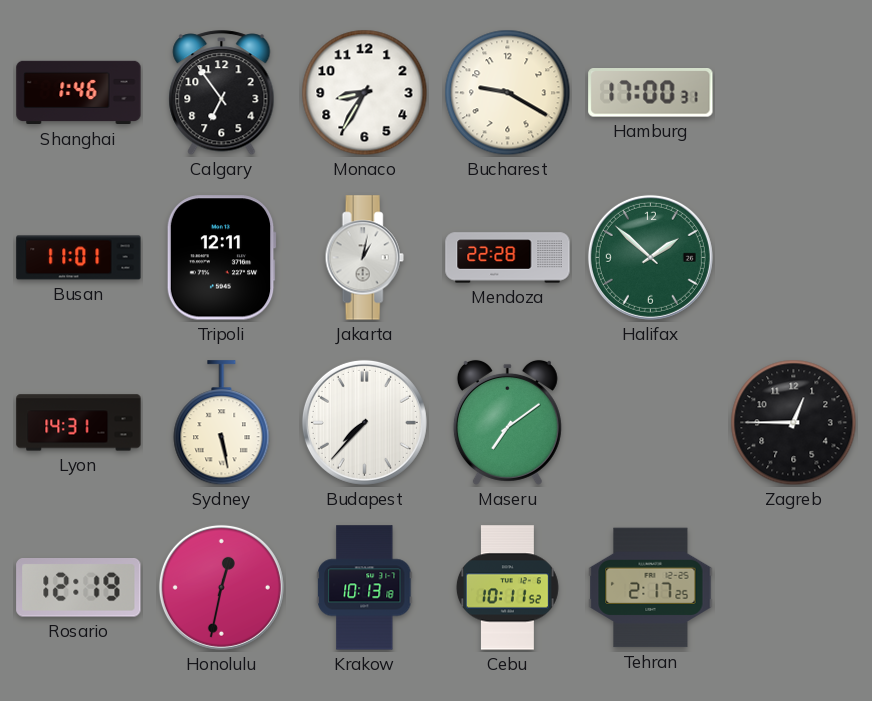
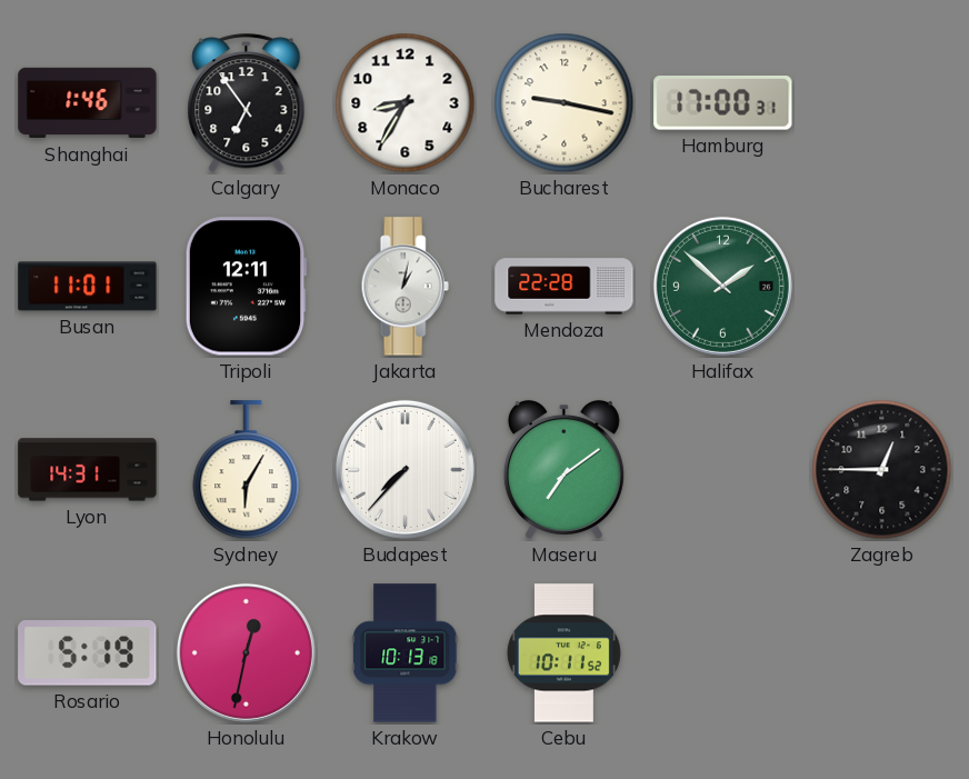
Bucharest: 9:20 -> 9:17
Sydney: 5:28 -> 6:05
Rosario: 12:19 -> 5:19
Tehran: 2:17 -> none
